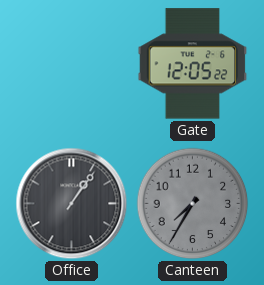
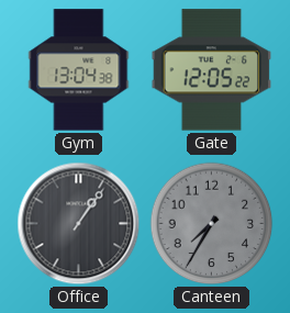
Gym: none -> 13:04
